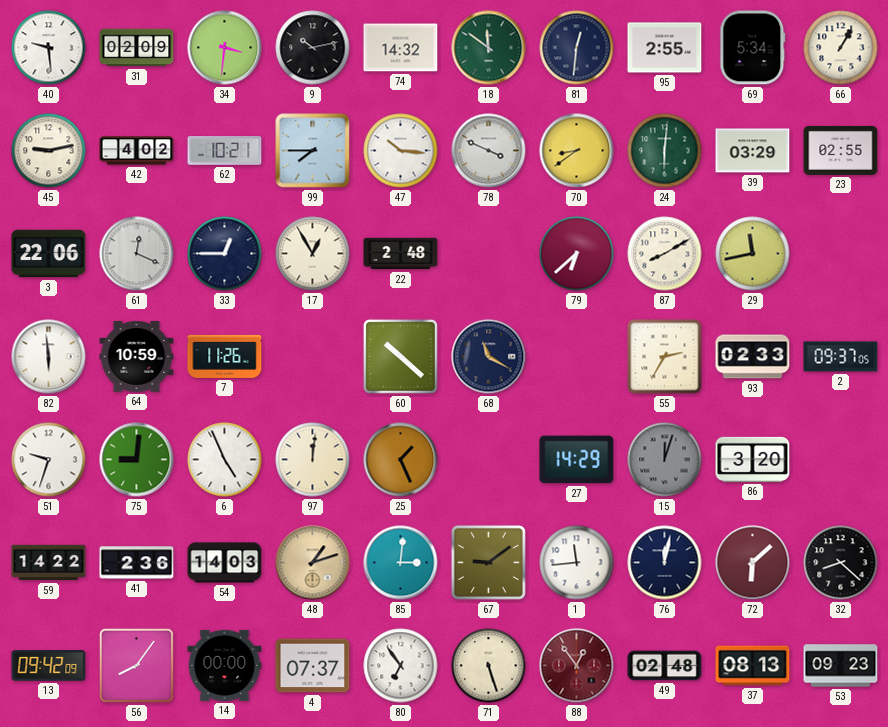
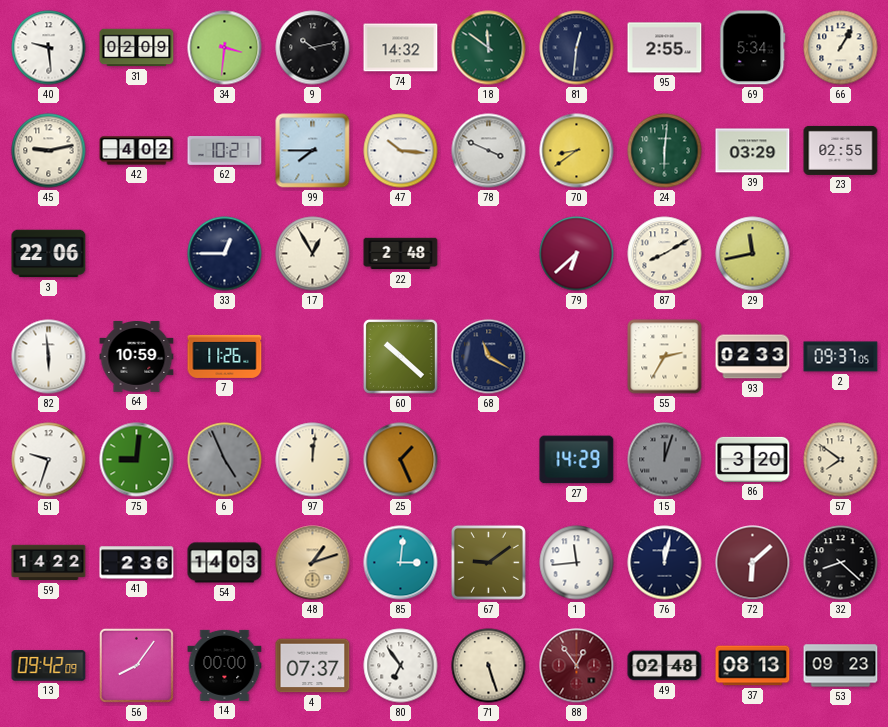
61: 12:19 -> none
6 dial: white -> grey
57: none -> 7:51
